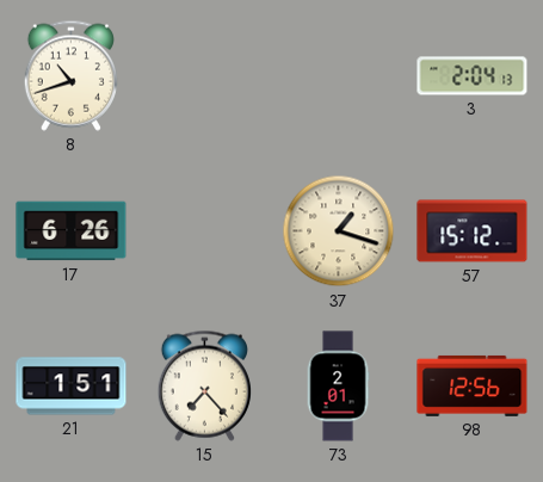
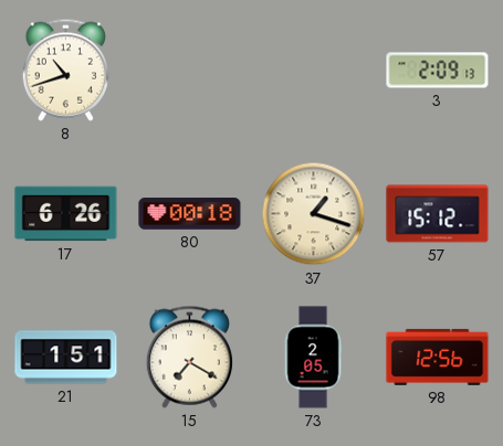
3: 2:04 -> 2:09
80: none -> 00:18
15: 7:23 -> 7:20
73: 2:01 -> 2:05
